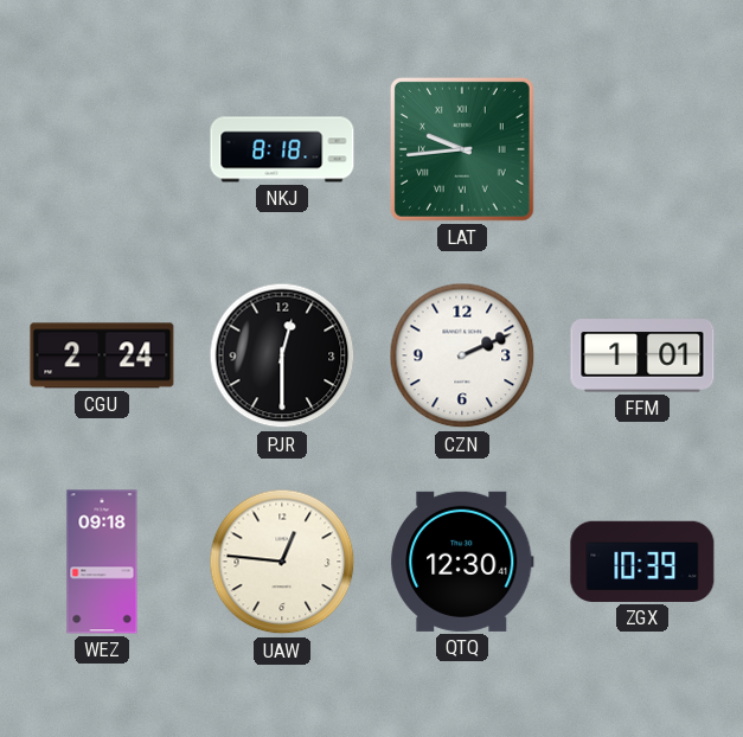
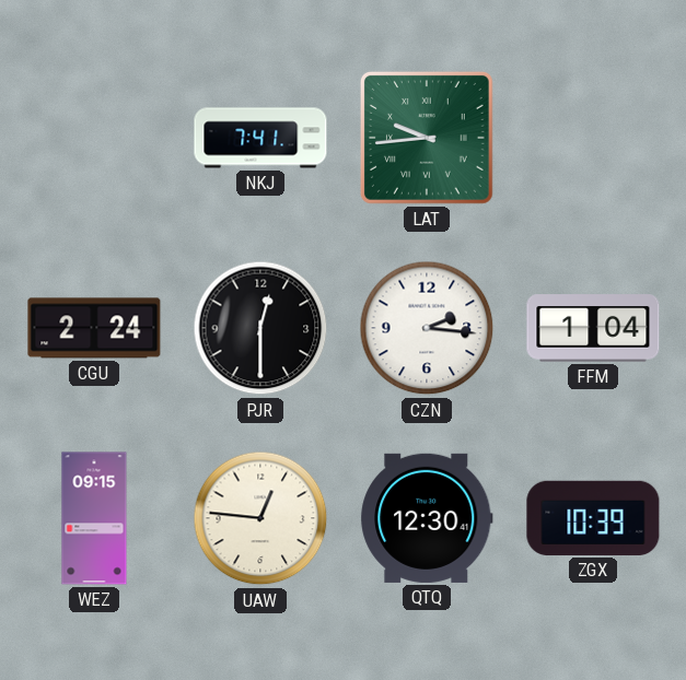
NKJ: 8:18 -> 7:41
CZN: 2:11 -> 2:16
FFM: 1:01 -> 1:04
WEZ: 09:18 -> 09:15
